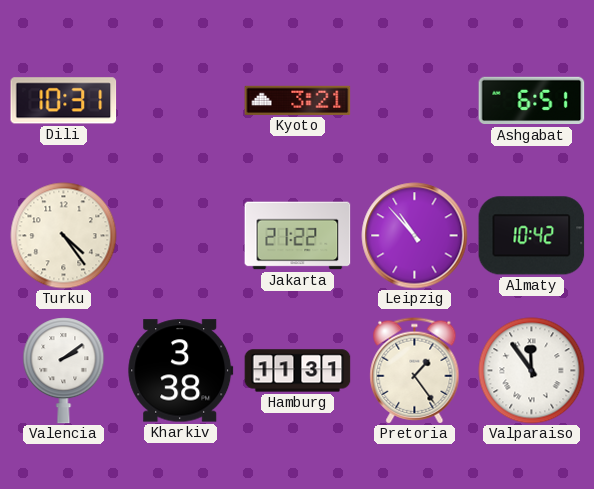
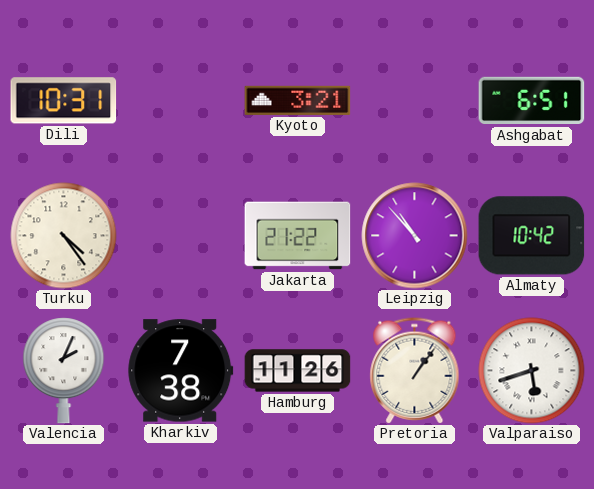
Valencia: 2:09 -> 2:04
Kharkiv: 3:38 -> 7:38
Hamburg: 11:31 -> 11:26
Pretoria: 1:24 -> 1:06
Valparaiso: 11:54 -> 5:42
